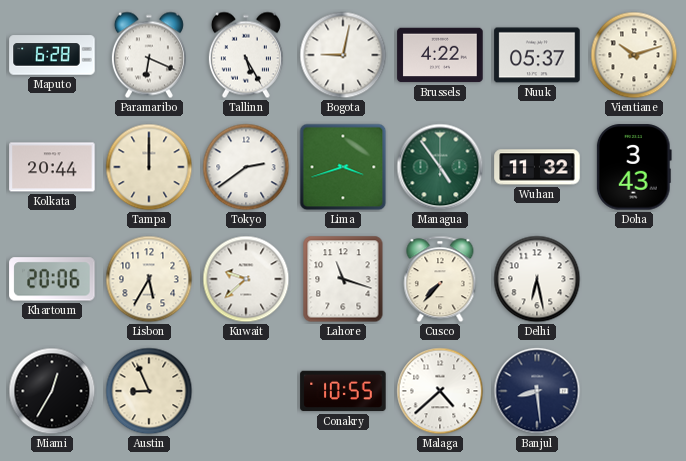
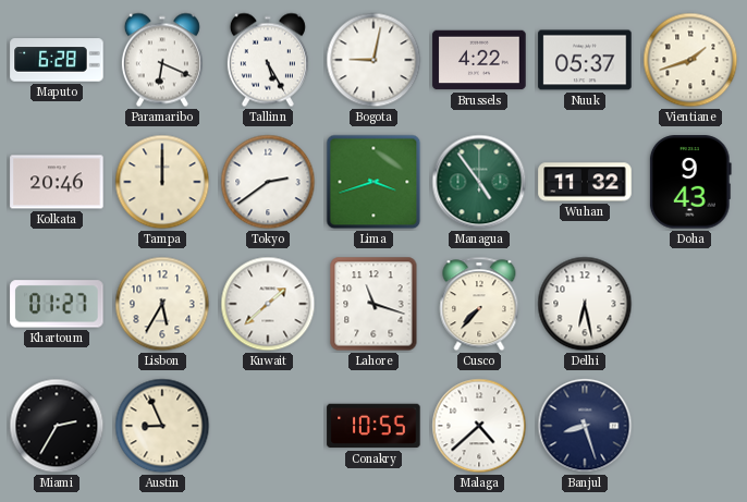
Vientiane: 10:12 -> 1:42
Kolkata: 20:44 -> 20:46
Doha: 3:43 -> 9:43
Khartoum: 20:06 -> 01:27
Kuwait: 9:38 -> 1:38
Miami: 12:35 -> 2:35
Banjul: 8:29 -> 8:27
